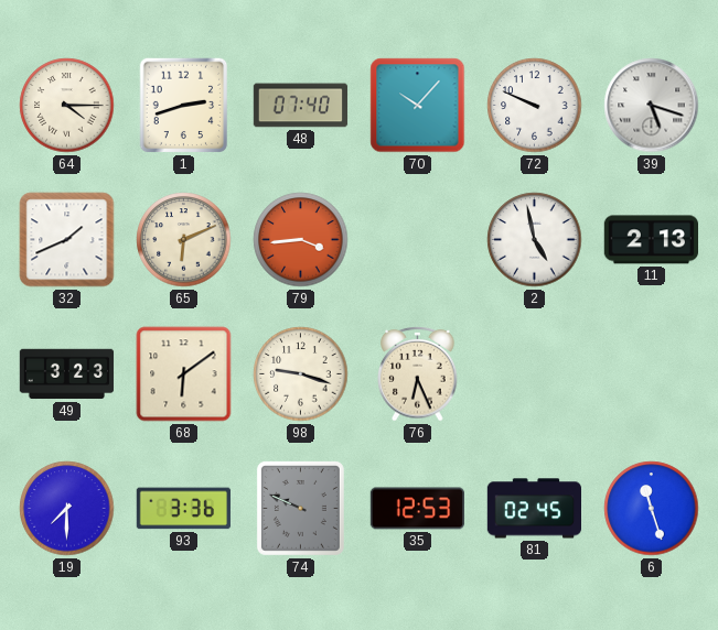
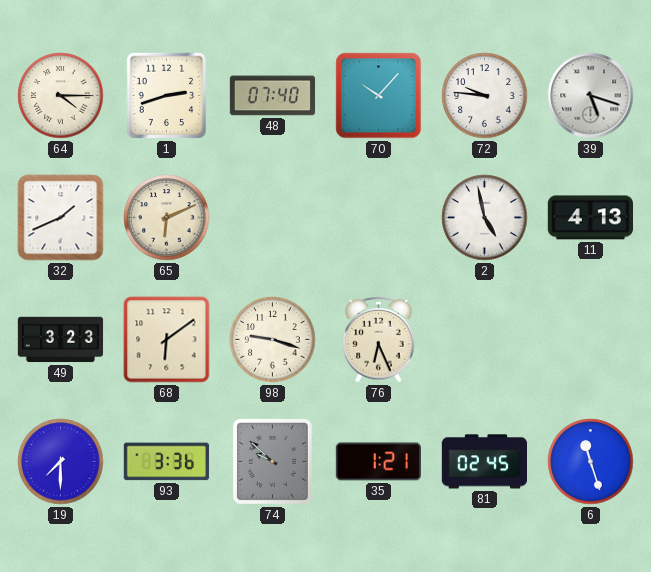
72: 9:49 -> 9:46
79: 3:44 -> none
11: 2:13 -> 4:13
74: 9:49 -> 9:52
35: 12:53 -> 1:21
